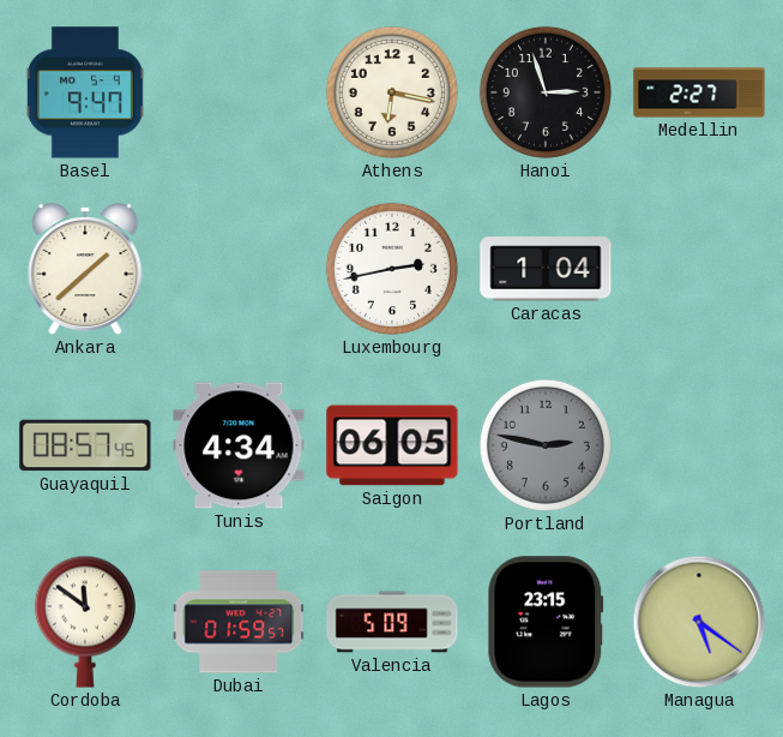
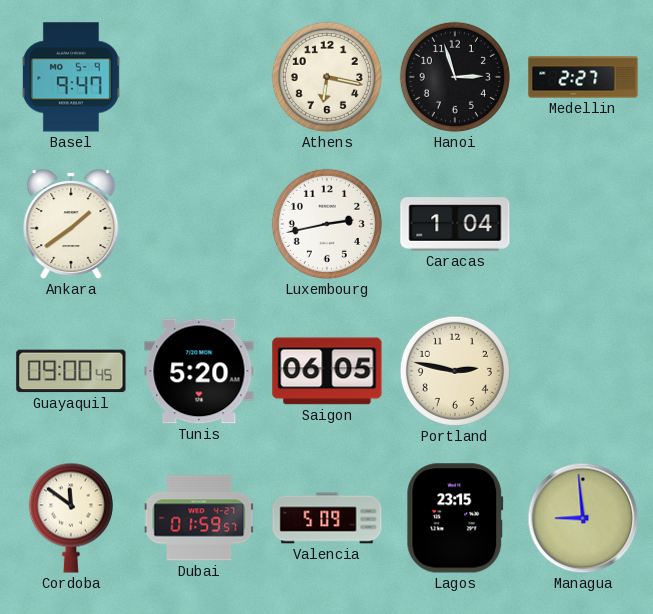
Ankara: 1:38 -> 1:39
Guayaquil: 08:57 -> 09:00
Tunis: 4:34 -> 5:20
Portland dial: grey -> cream
Managua: 5:21 -> 8:59
